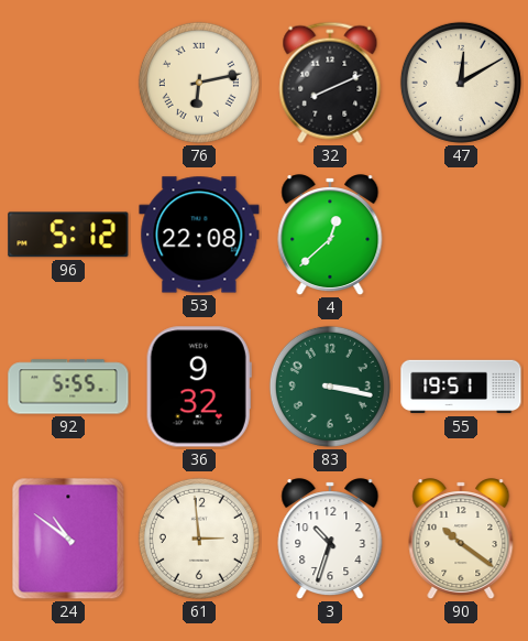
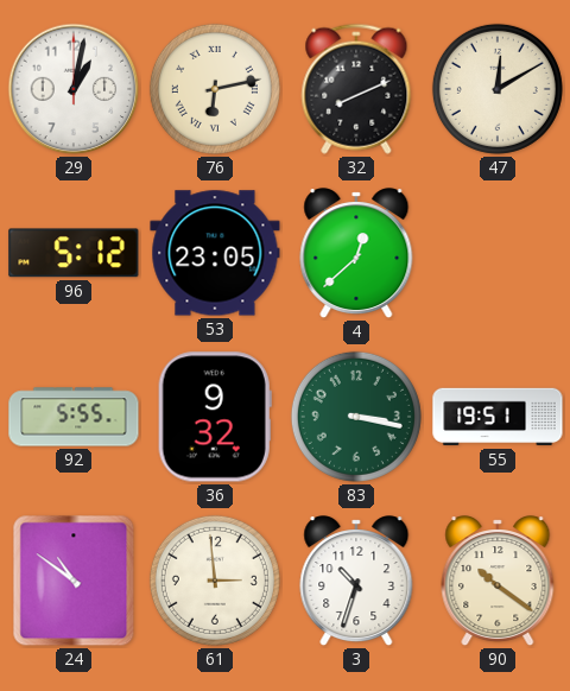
29: none -> 1:02
53: 22:08 -> 23:05
